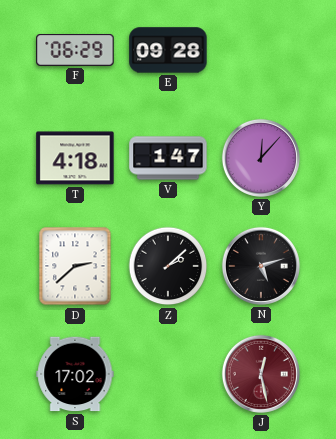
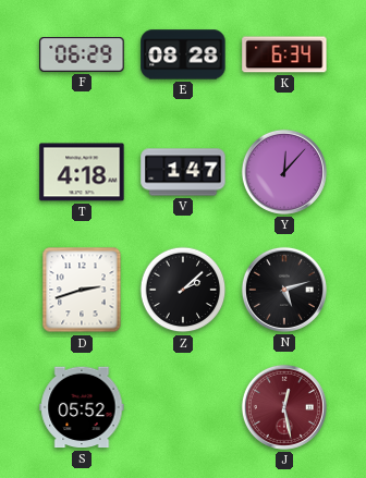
E: 09:28 -> 08:28
K: none -> 6:34
D: 2:38 -> 2:42
S: 17:02 -> 05:52
